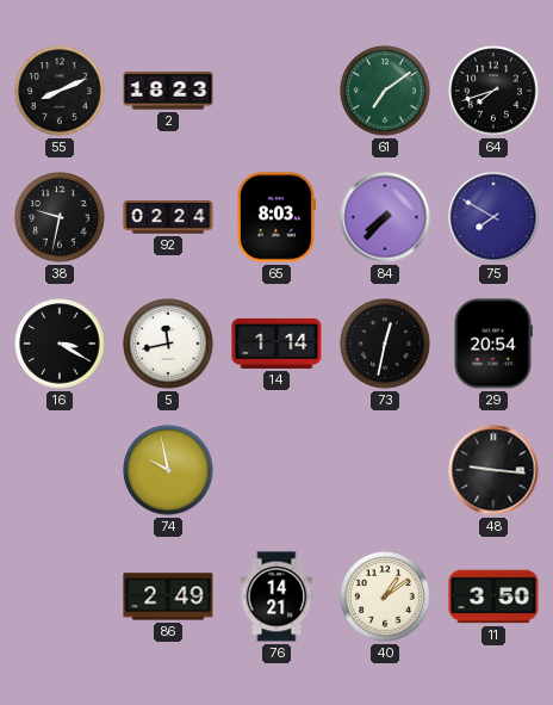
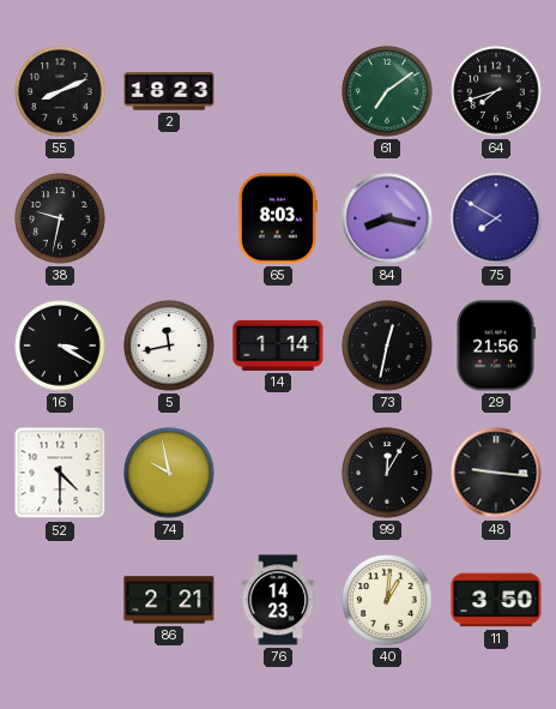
92: 02:24 -> none
84: 7:37 -> 8:17
29: 20:54 -> 21:56
52: none -> 4:30
99: none -> 12:05
86: 2:49 -> 2:21
76: 14:21 -> 14:23
40: 1:09 -> 1:01
